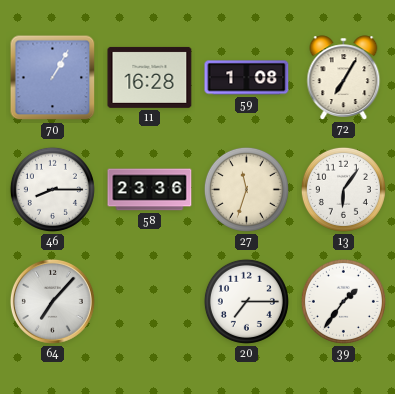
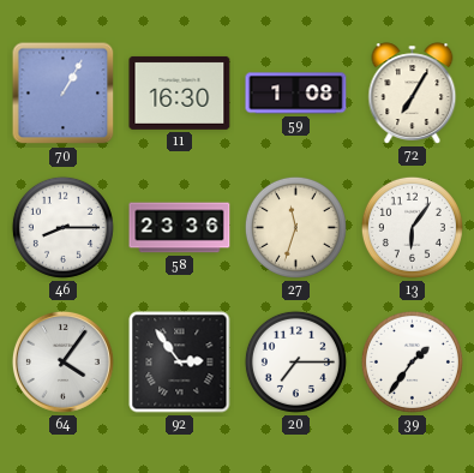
11: 16:28 -> 16:30
64: 7:07 -> 4:06
92: none -> 2:54
